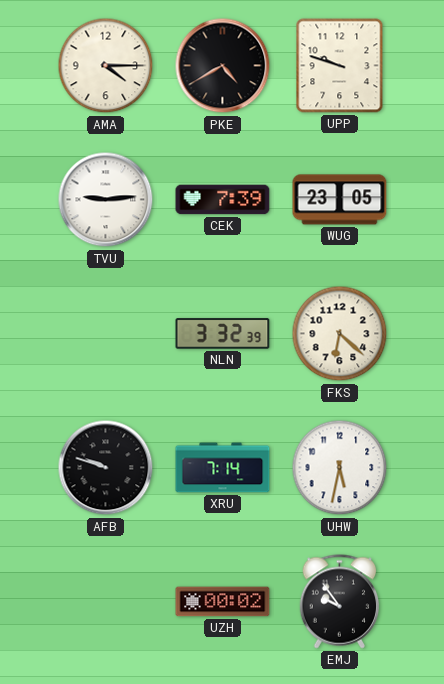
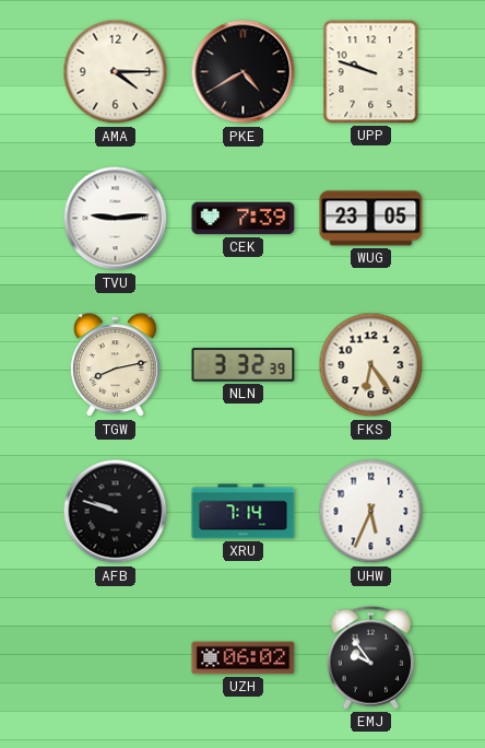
TGW: none -> 8:13
FKS: 6:22 -> 6:24
UHW: 5:32 -> 5:34
UZH: 00:02 -> 06:02
